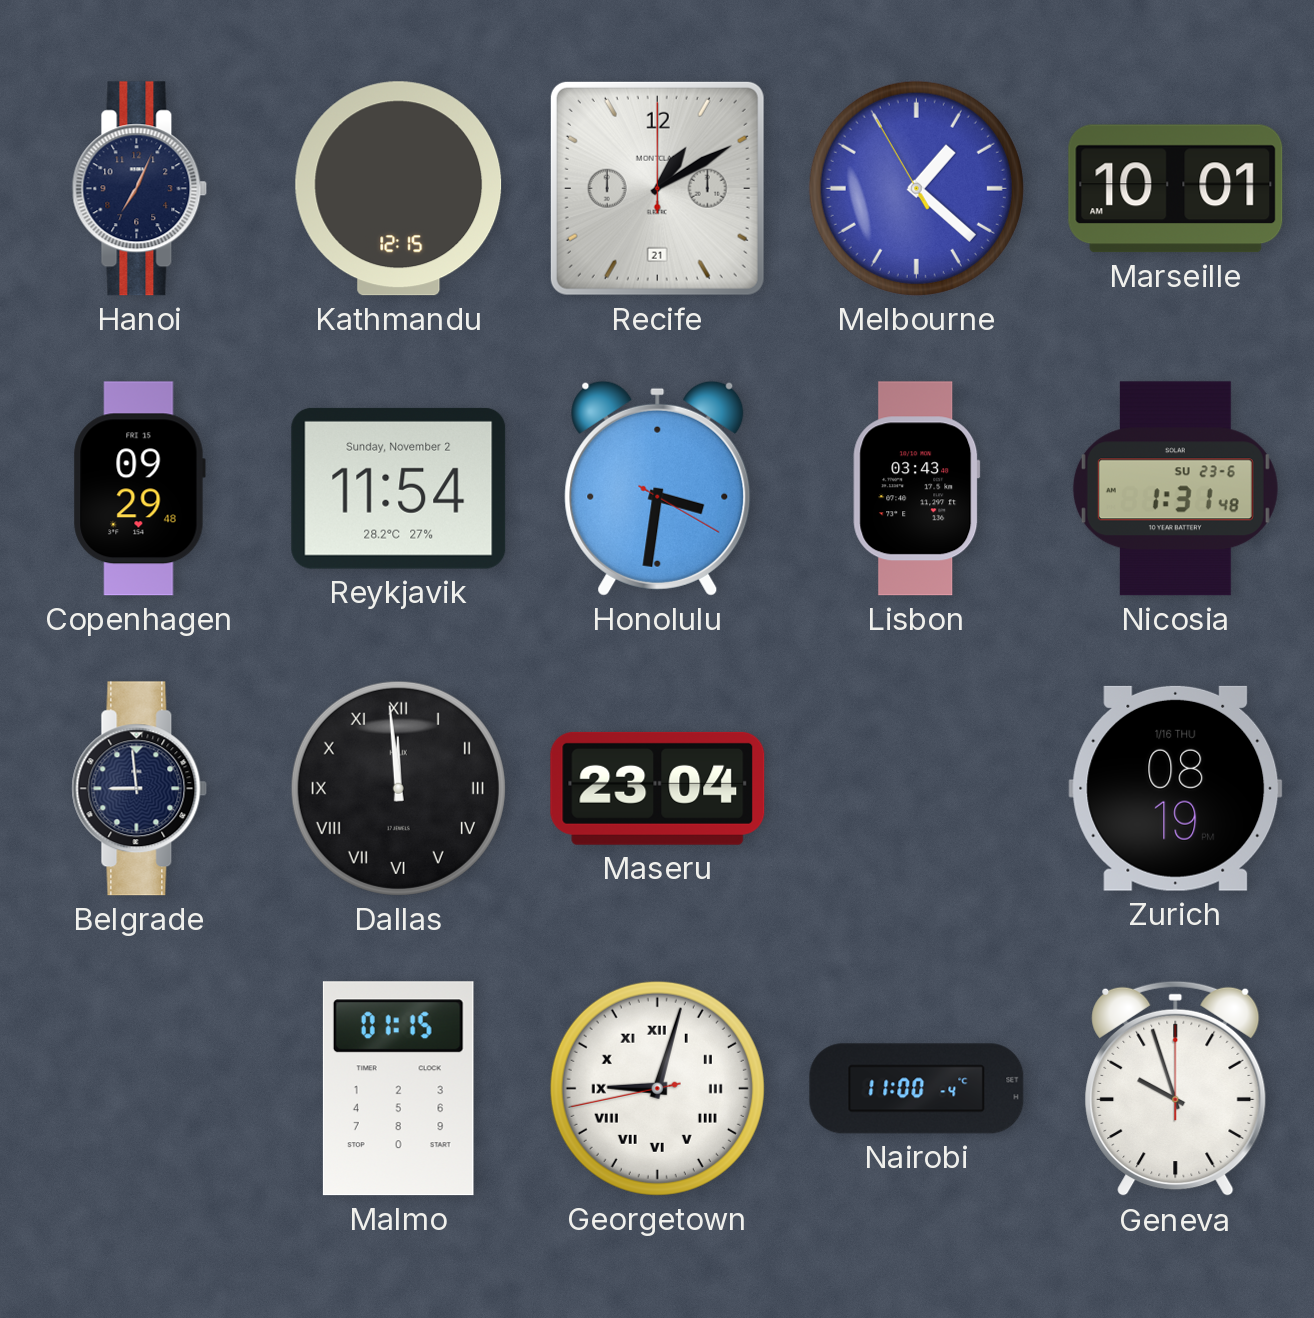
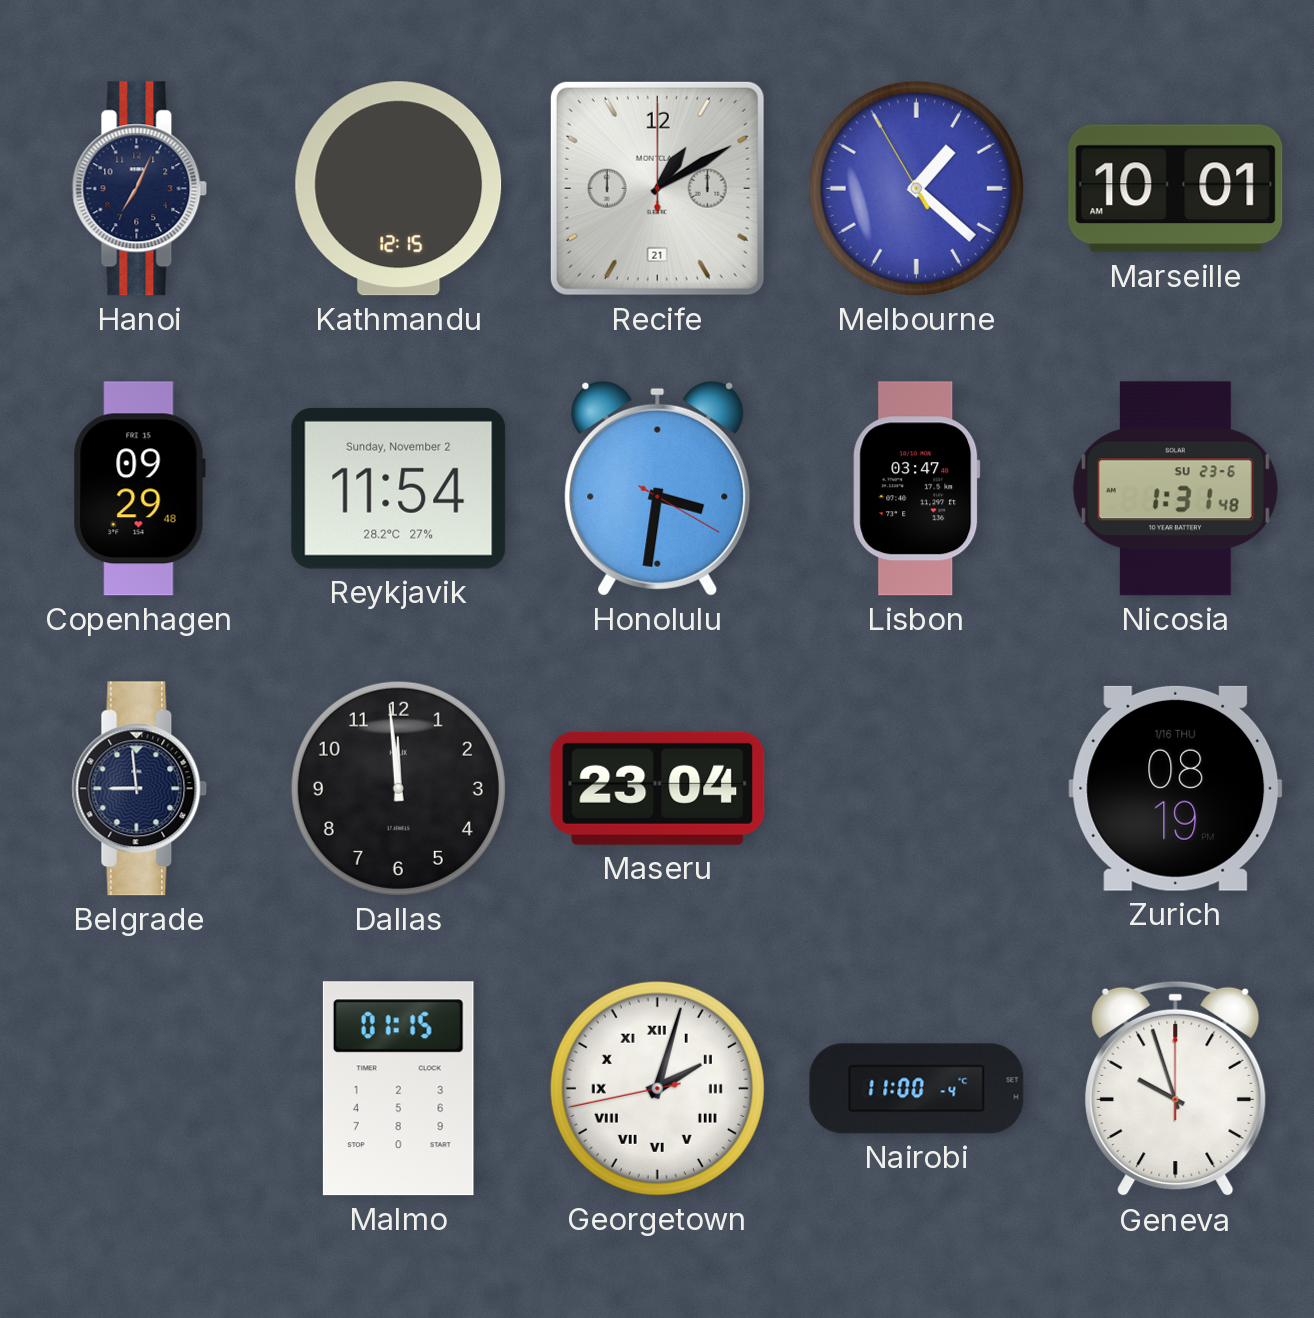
Lisbon: 03:43 -> 03:47
Dallas numerals: Roman -> Arabic
Georgetown: 9:02 -> 2:02
